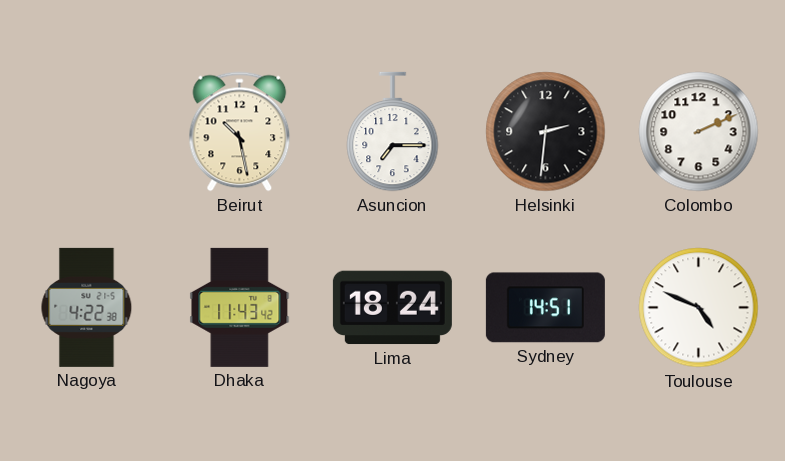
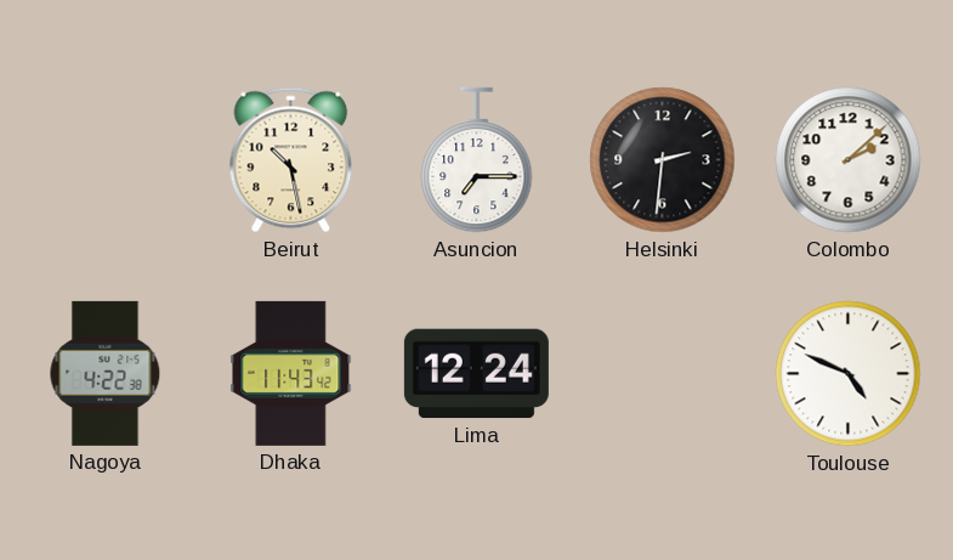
Colombo: 2:11 -> 2:08
Lima: 18:24 -> 12:24
Sydney: 14:51 -> none
